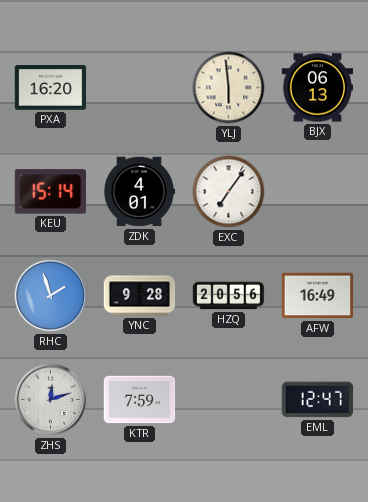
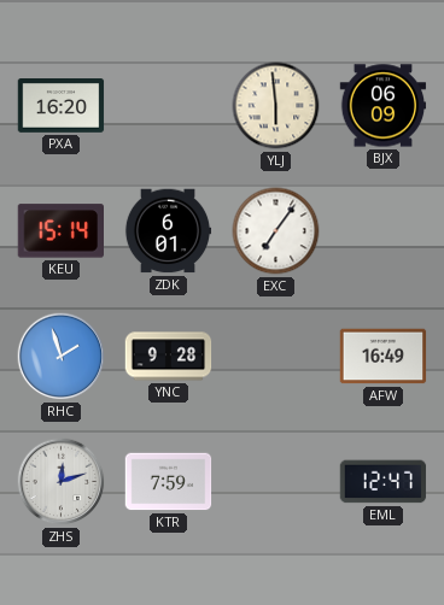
BJX: 06:13 -> 06:09
ZDK: 4:01 -> 6:01
HZQ: 20:56 -> none
